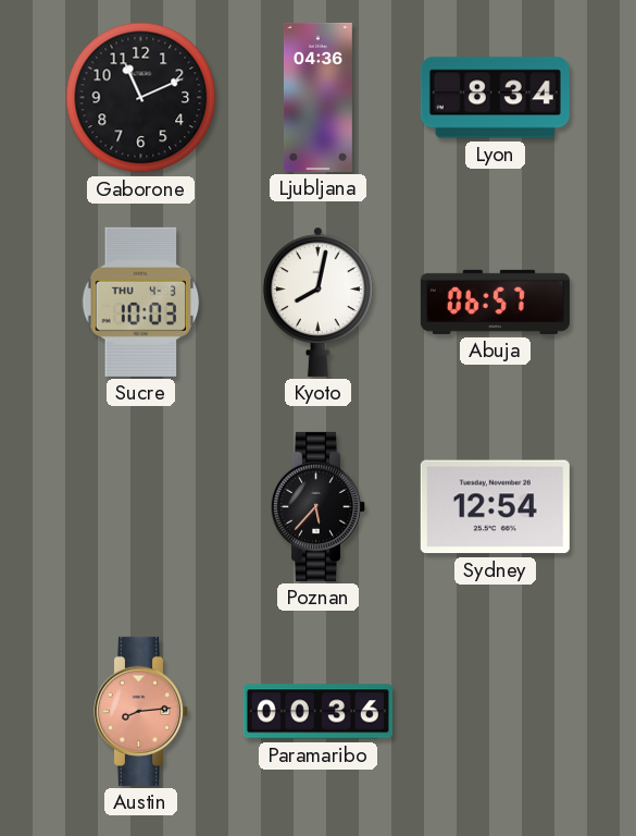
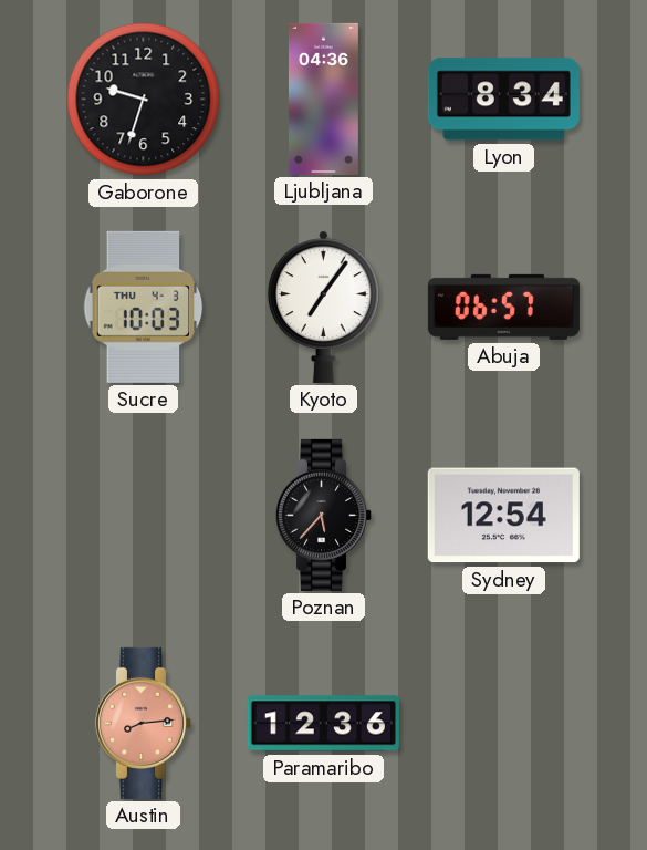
Gaborone: 11:11 -> 9:33
Kyoto: 8:02 -> 7:06
Paramaribo: 00:36 -> 12:36
